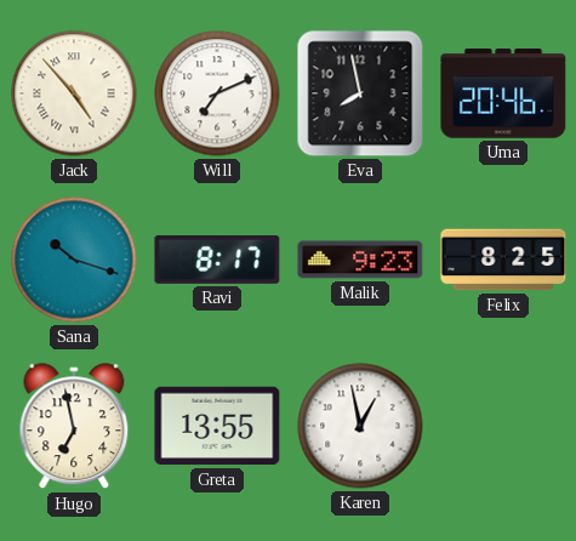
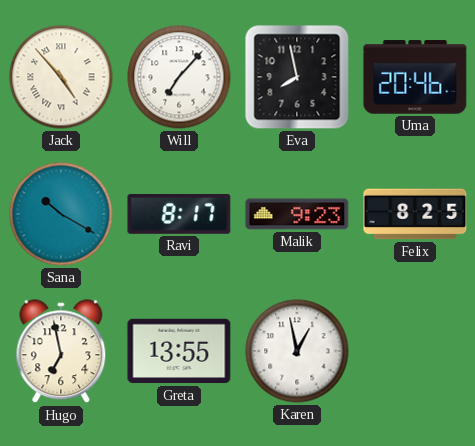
Will: 7:11 -> 7:07
Sana: 10:18 -> 10:20
